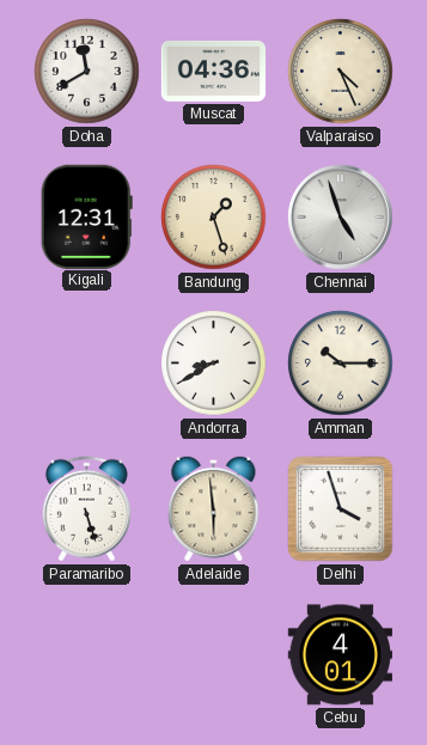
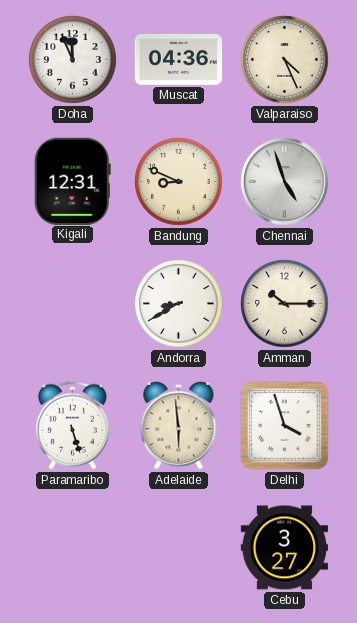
Doha: 11:40 -> 11:56
Bandung: 1:27 -> 8:49
Cebu: 4:01 -> 3:27
